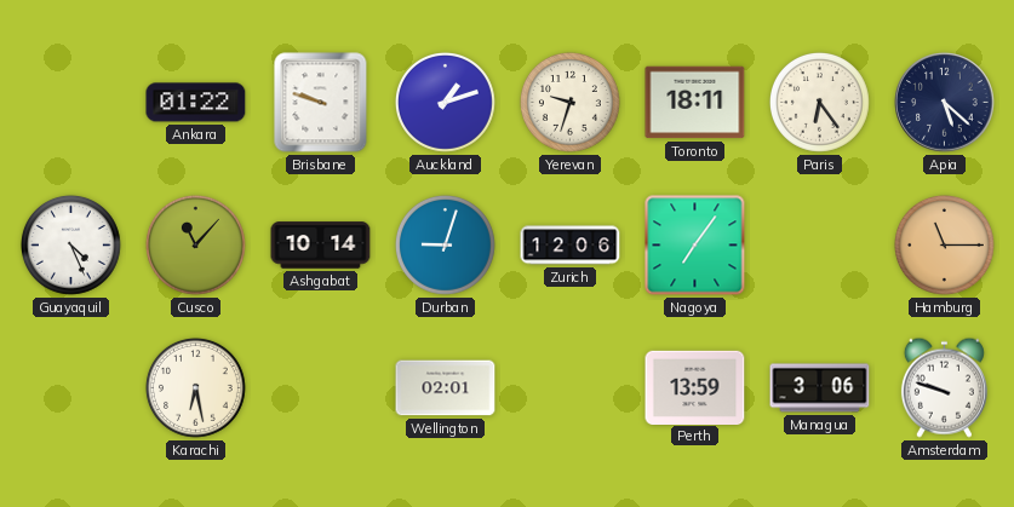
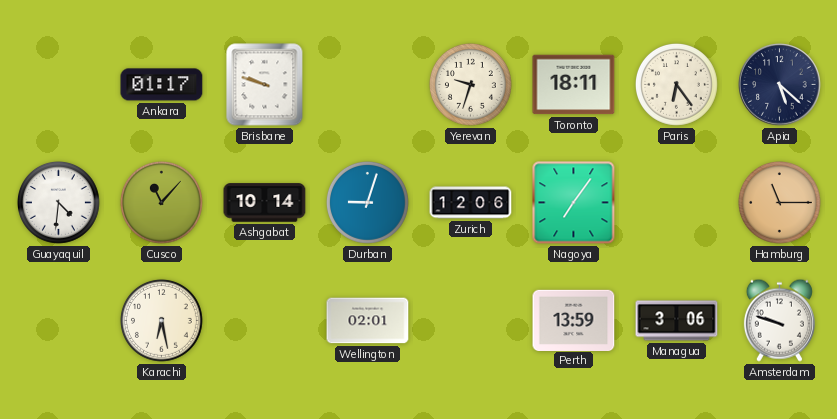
Ankara: 01:22 -> 01:17
Auckland: 1:12 -> none
Guayaquil: 4:26 -> 4:31
